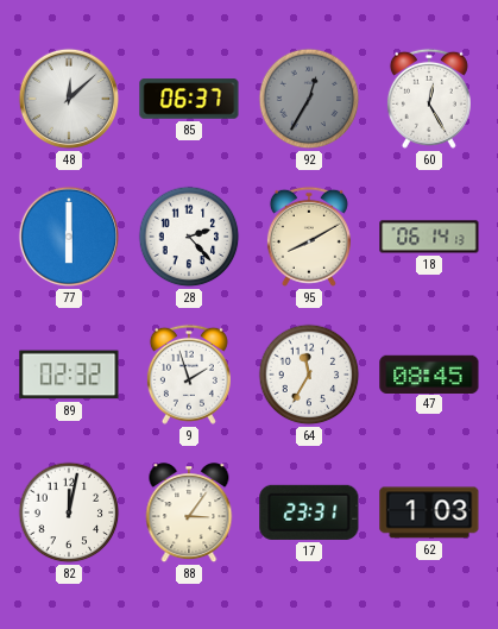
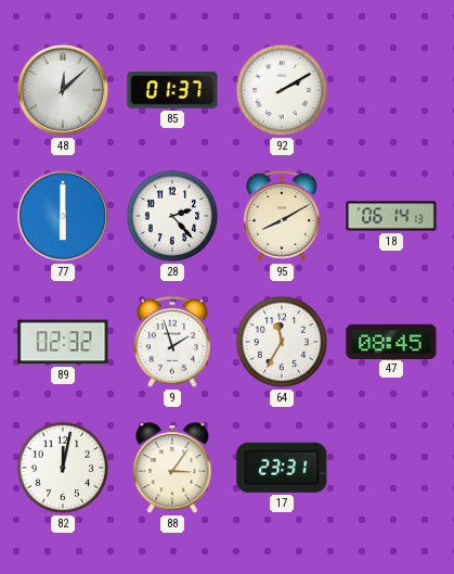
85: 06:37 -> 01:37
92: 12:35 -> 2:10
92 dial: grey -> white
60: 12:25 -> none
62: 1:03 -> none
